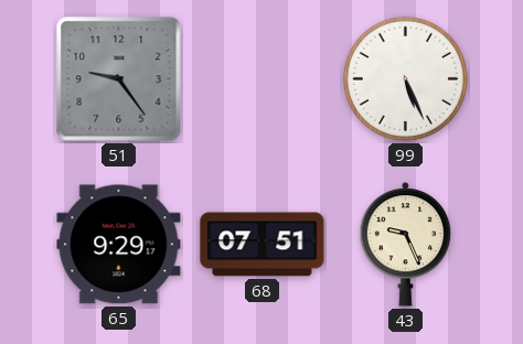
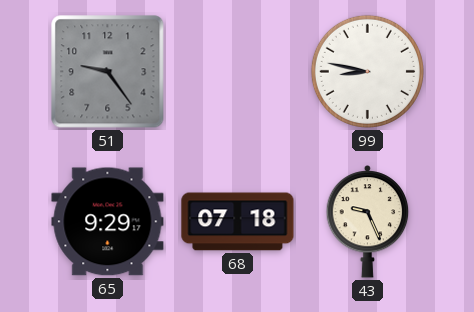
99: 5:26 -> 8:47
68: 07:51 -> 07:18
